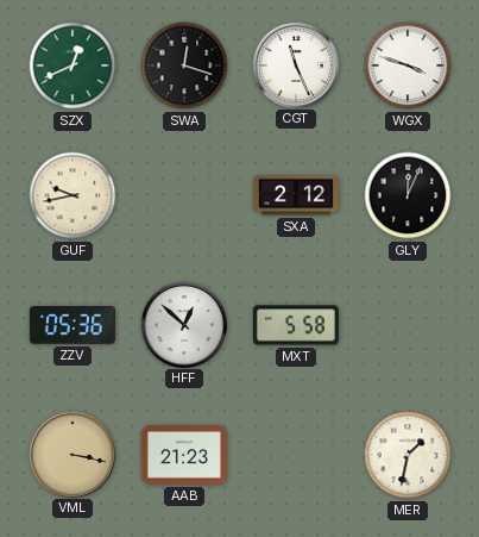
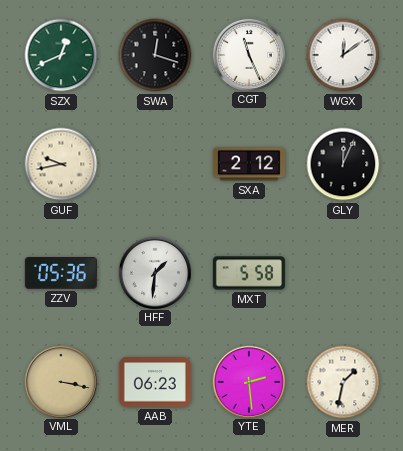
WGX: 3:48 -> 12:09
HFF: 12:52 -> 1:31
AAB: 21:23 -> 06:23
YTE: none -> 2:29
